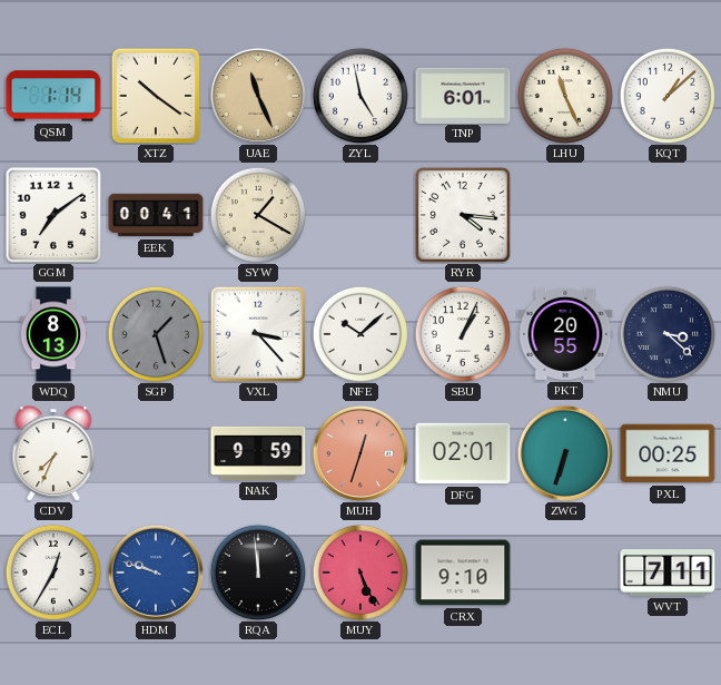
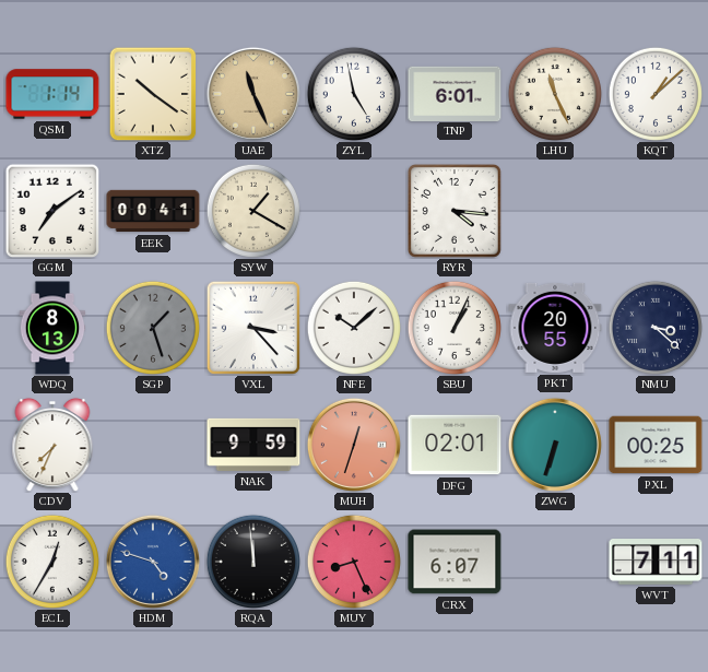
HDM: 9:48 -> 4:48
MUY: 5:26 -> 8:26
CRX: 9:10 -> 6:07
